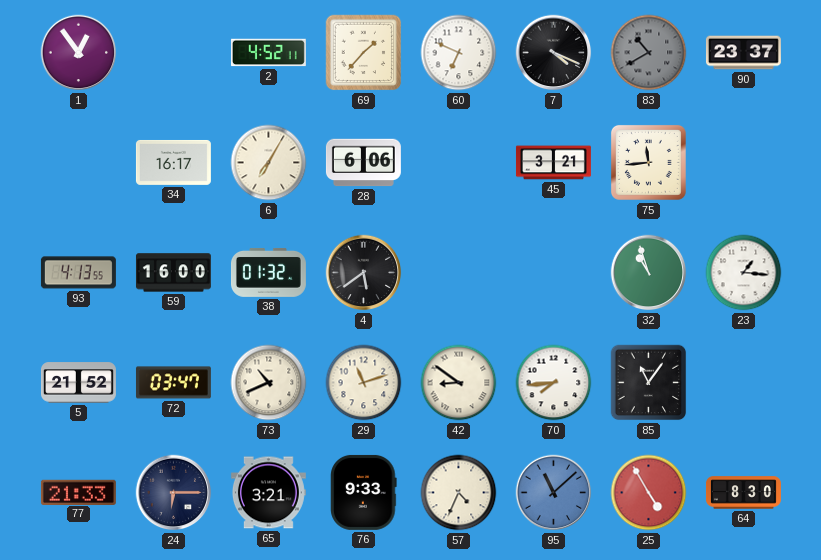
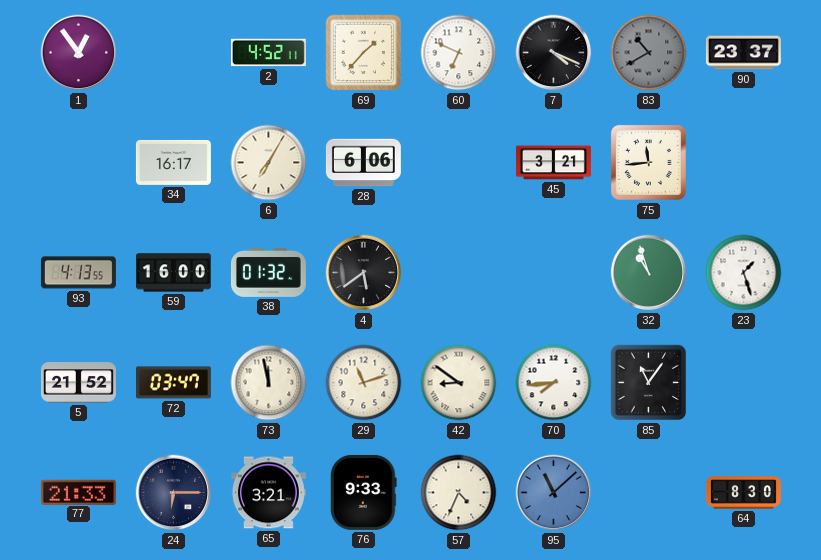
23: 1:16 -> 1:27
73: 10:41 -> 11:58
25: 4:55 -> none
